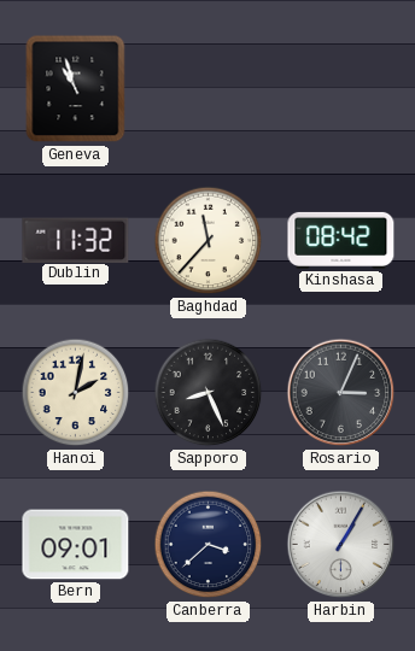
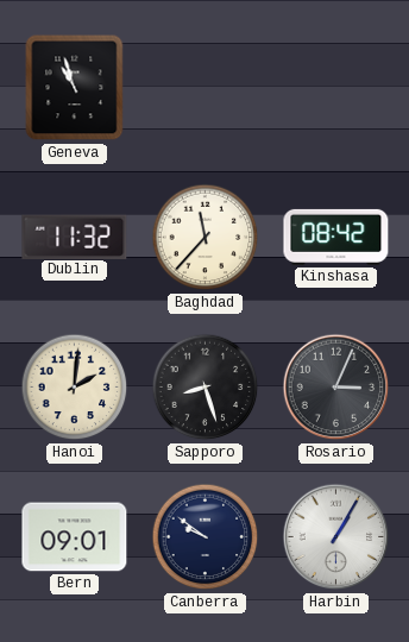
Hanoi: 2:02 -> 2:01
Sapporo: 8:26 -> 8:27
Canberra: 3:38 -> 9:51
